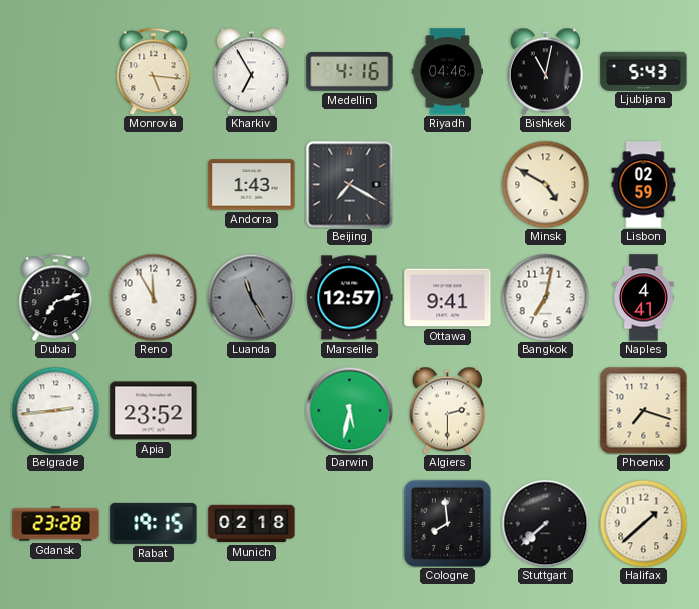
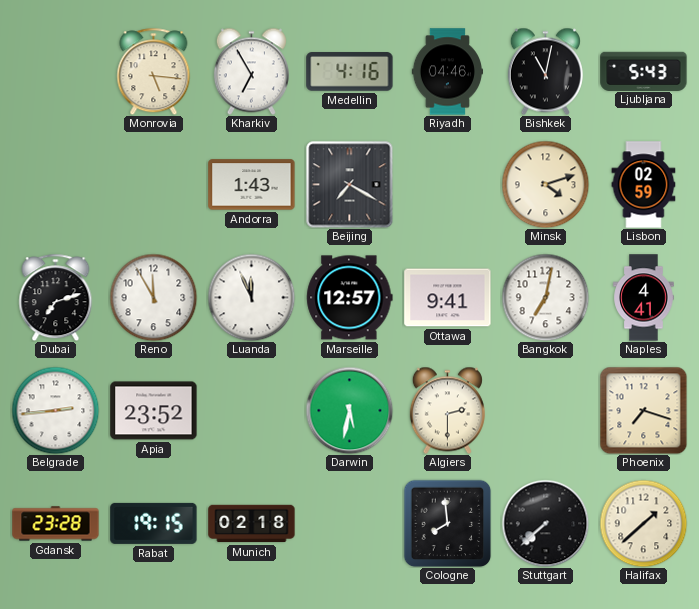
Minsk: 4:50 -> 4:12
Luanda: 11:25 -> 11:56
Luanda dial: grey -> white
